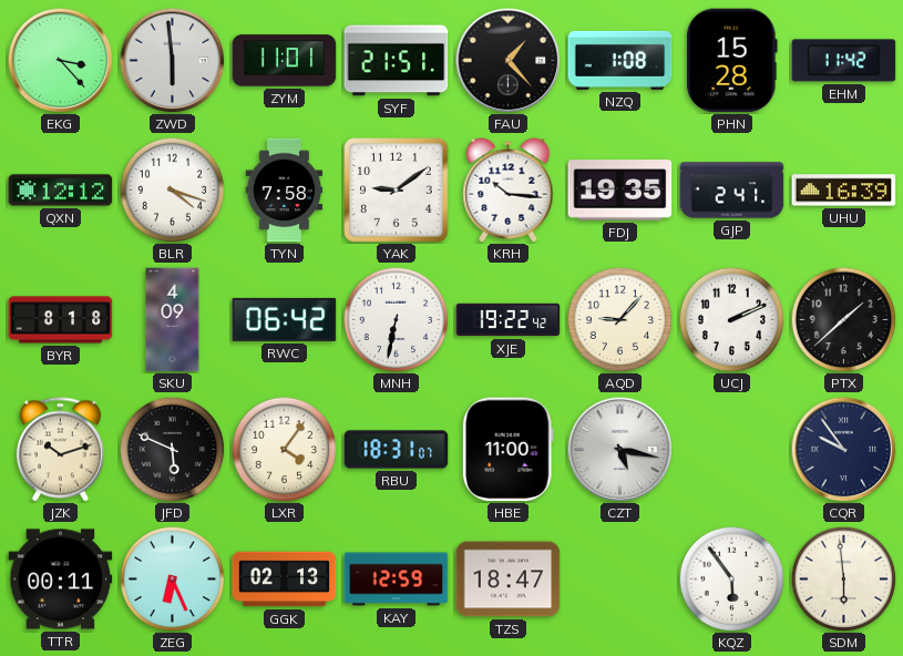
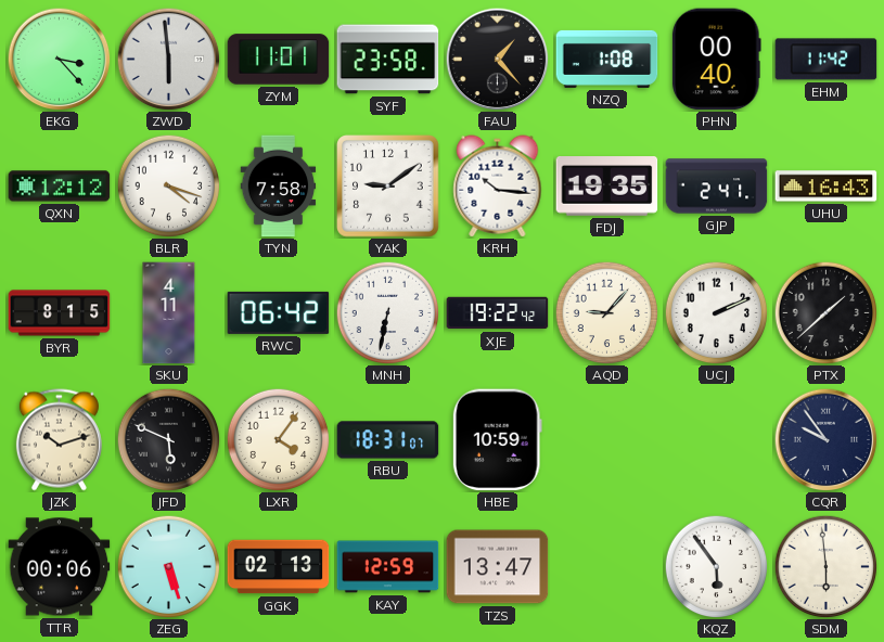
SYF: 21:51 -> 23:58
PHN: 15:28 -> 00:40
UHU: 16:39 -> 16:43
BYR: 8:18 -> 8:15
SKU: 4:09 -> 4:11
HBE: 11:00 -> 10:59
CZT: 5:17 -> none
TTR: 00:11 -> 00:06
ZEG: 6:26 -> 5:27
TZS: 18:47 -> 13:47
